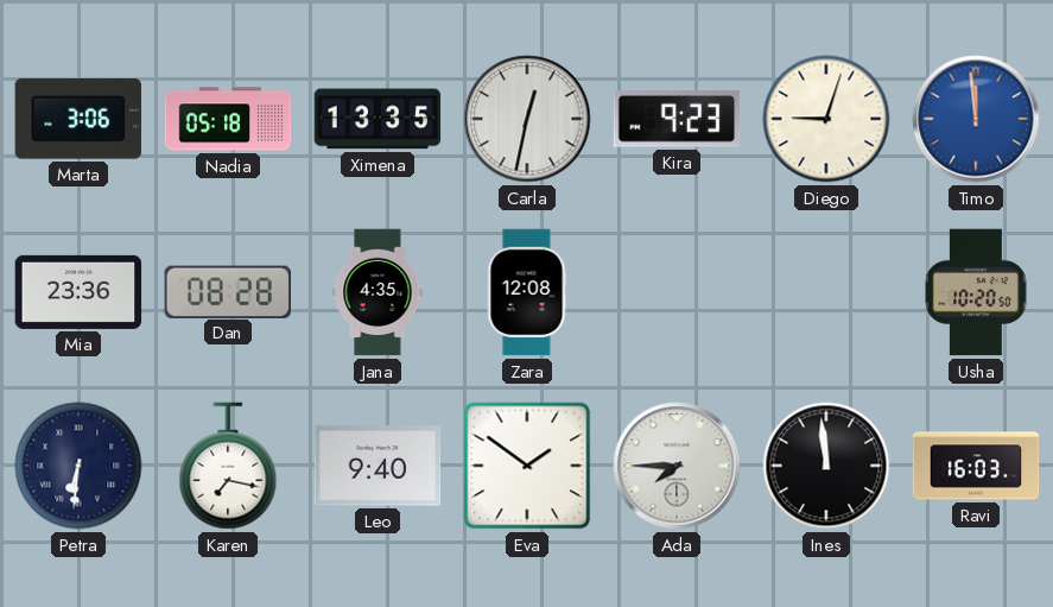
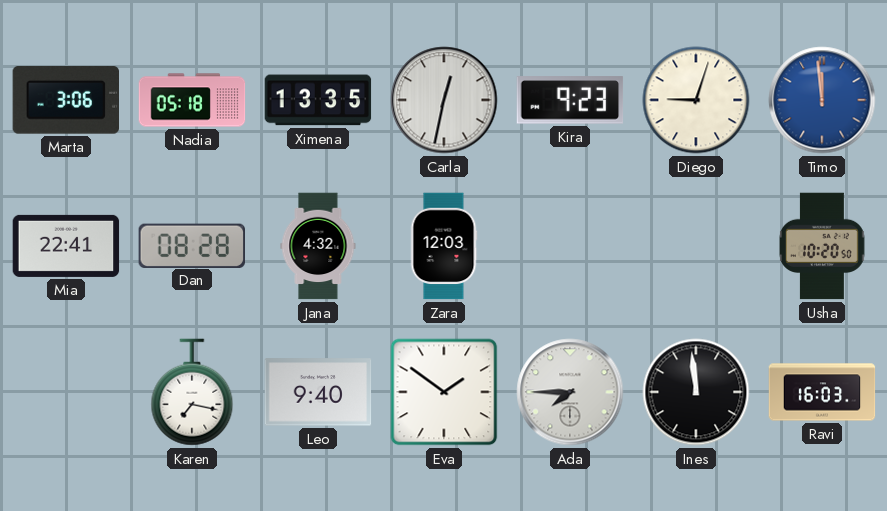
Mia: 23:36 -> 22:41
Jana: 4:35 -> 4:32
Zara: 12:08 -> 12:03
Petra: 6:31 -> none
